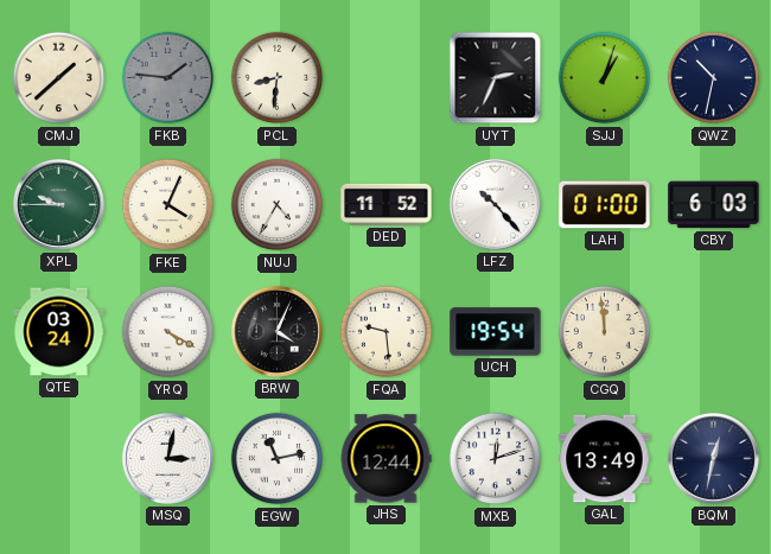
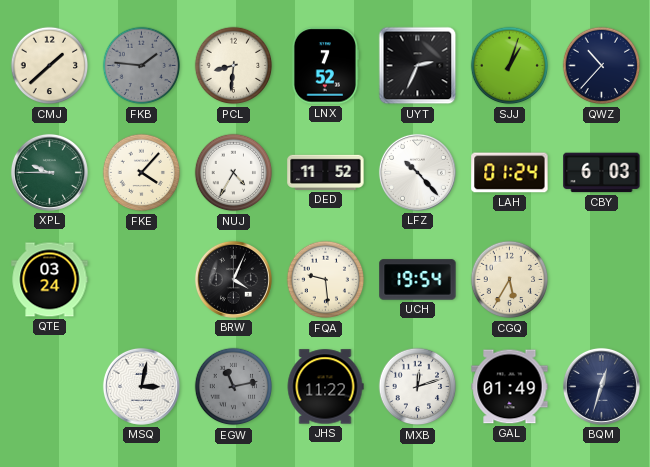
LNX: none -> 7:52
QWZ: 10:32 -> 10:37
FKE: 4:04 -> 4:07
LAH: 01:00 -> 01:24
YRQ: 4:20 -> none
CGQ: 11:59 -> 5:35
EGW dial: white -> grey
JHS: 12:44 -> 11:22
GAL: 13:49 -> 01:49
BQM: 12:32 -> 12:33
